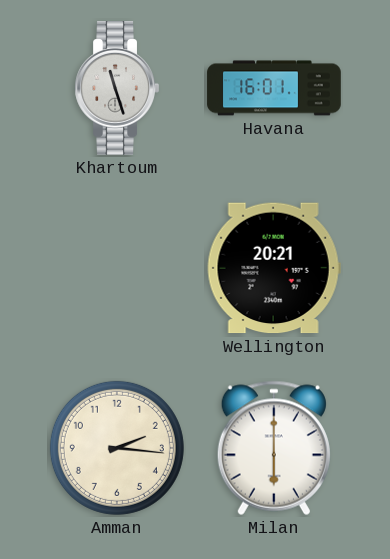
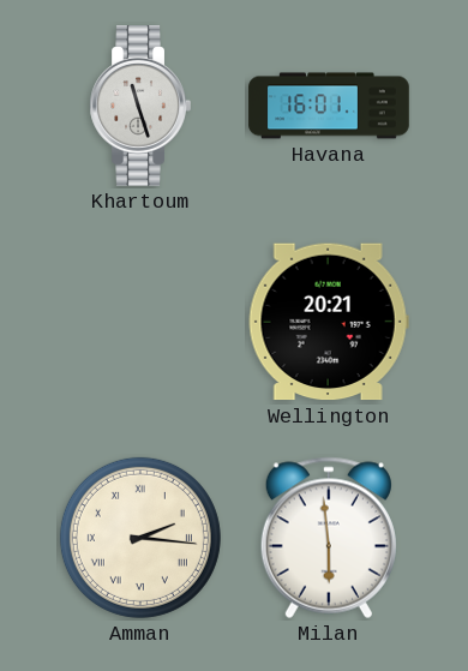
Amman numerals: Arabic -> Roman
Milan: 6:00 -> 5:59
